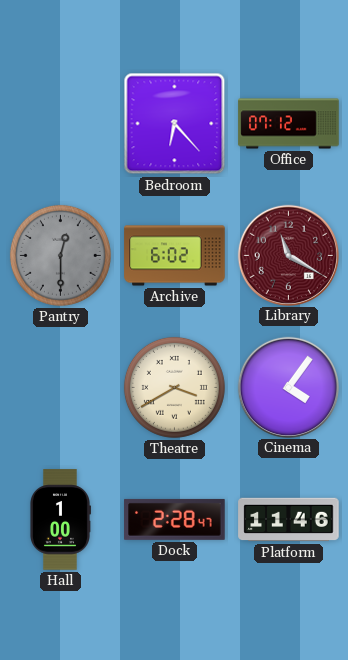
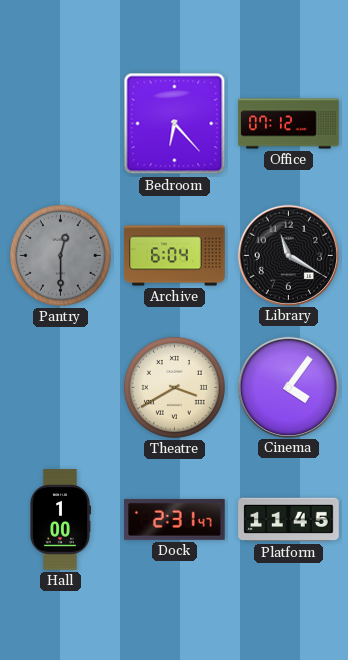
Archive: 6:02 -> 6:04
Library dial: burgundy -> black
Dock: 2:28 -> 2:31
Platform: 11:46 -> 11:45
